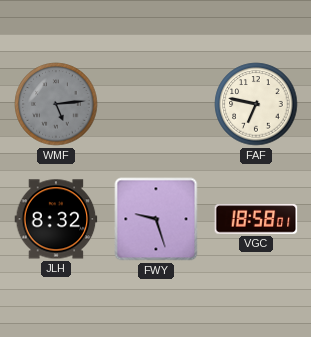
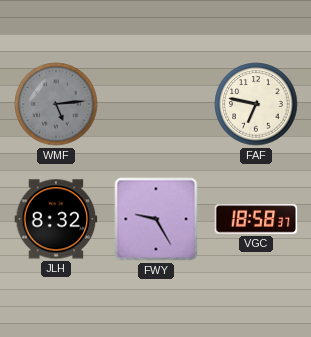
FWY: 9:27 -> 9:25
VGC: 18:58:01 -> 18:58:37
